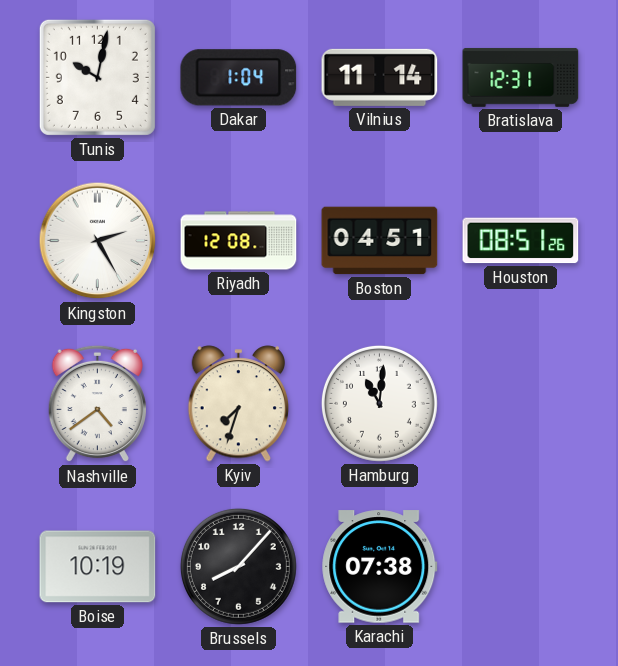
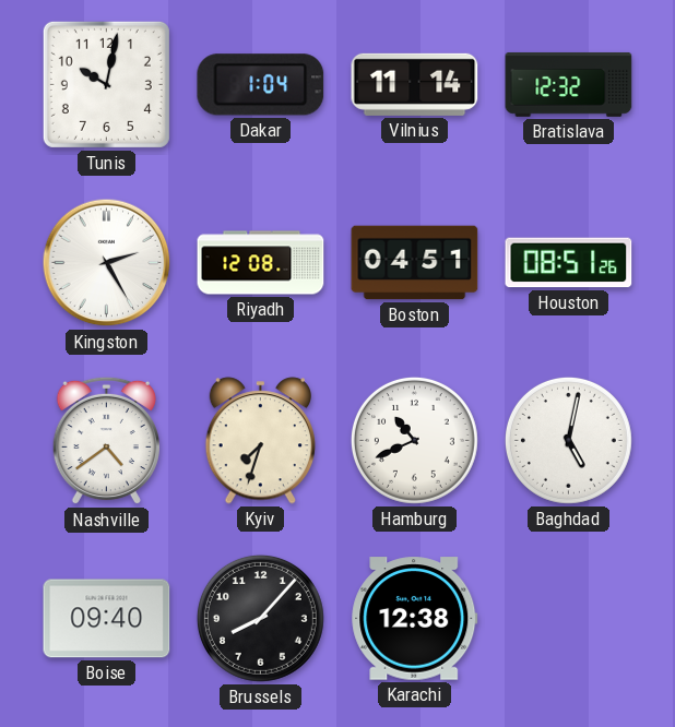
Bratislava: 12:31 -> 12:32
Hamburg: 11:01 -> 10:41
Baghdad: none -> 5:02
Boise: 10:19 -> 09:40
Karachi: 07:38 -> 12:38
